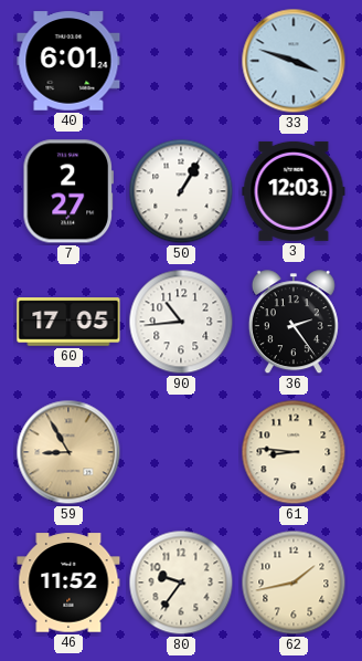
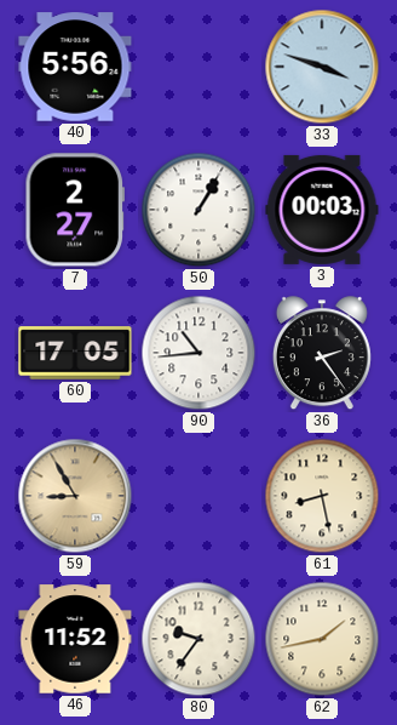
40: 6:01 -> 5:56
3: 12:03 -> 00:03
61: 8:46 -> 8:28
